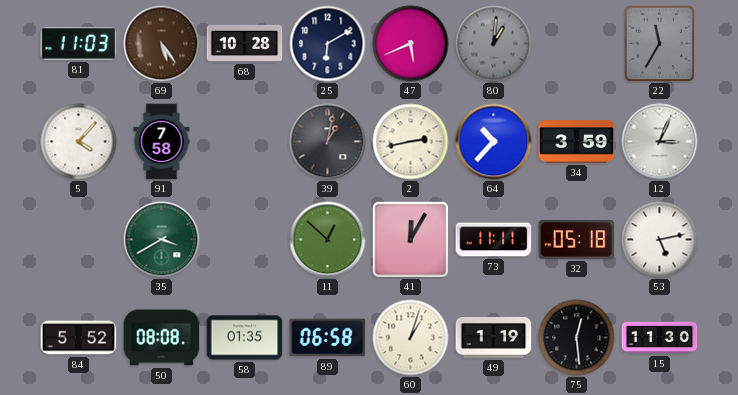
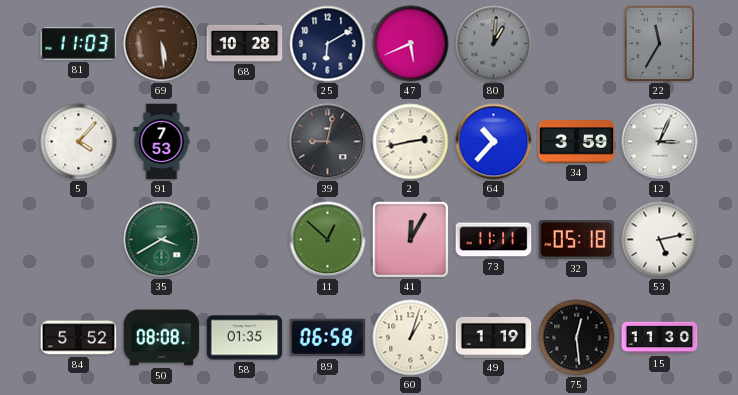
69: 5:24 -> 5:29
91: 7:58 -> 7:53
39: 1:02 -> 9:02
